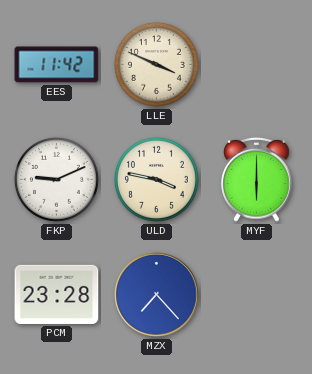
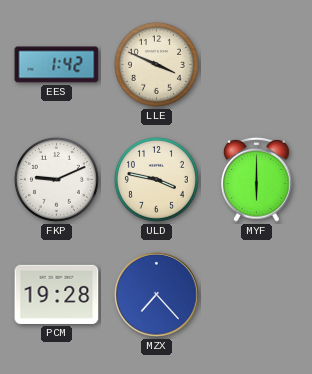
EES: 11:42 -> 1:42
PCM: 23:28 -> 19:28
